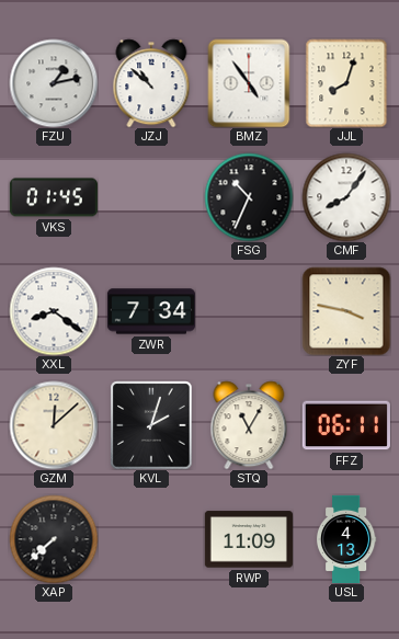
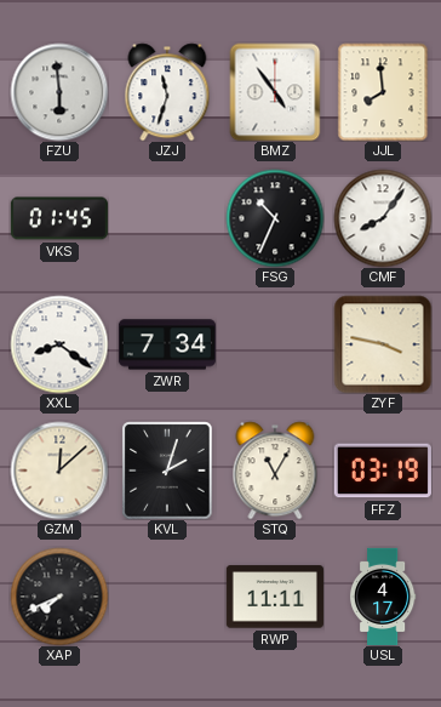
FZU: 1:13 -> 5:59
JZJ: 10:52 -> 11:33
JJL: 8:03 -> 7:59
FFZ: 06:11 -> 03:19
XAP: 7:38 -> 7:41
RWP: 11:09 -> 11:11
USL: 4:13 -> 4:17
